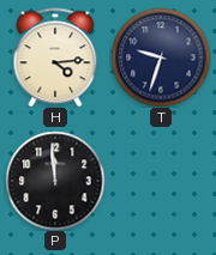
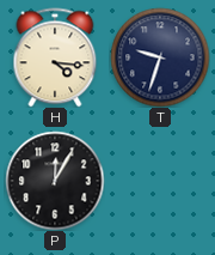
H: 4:14 -> 4:16
P: 11:59 -> 12:05
